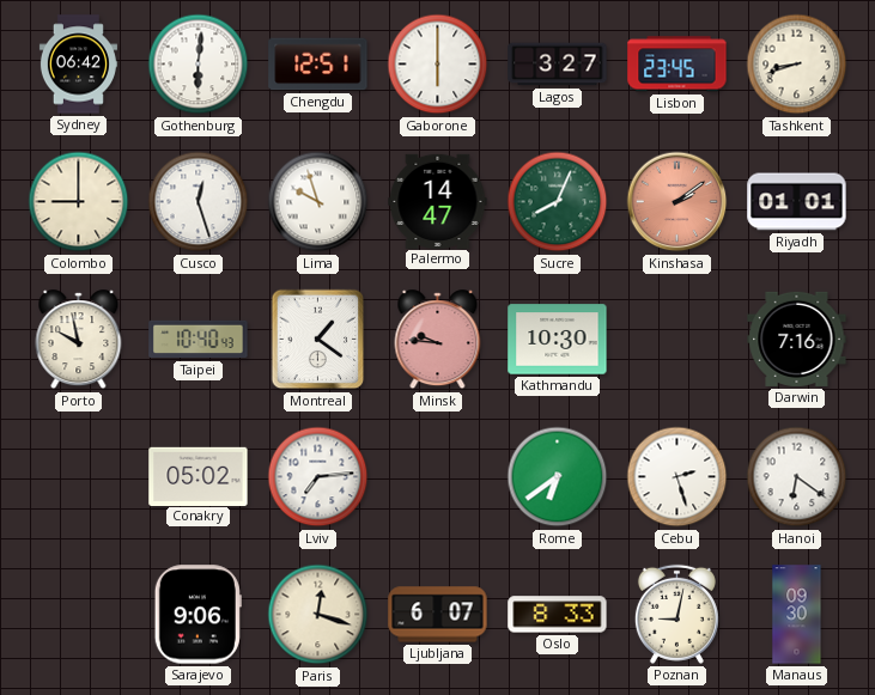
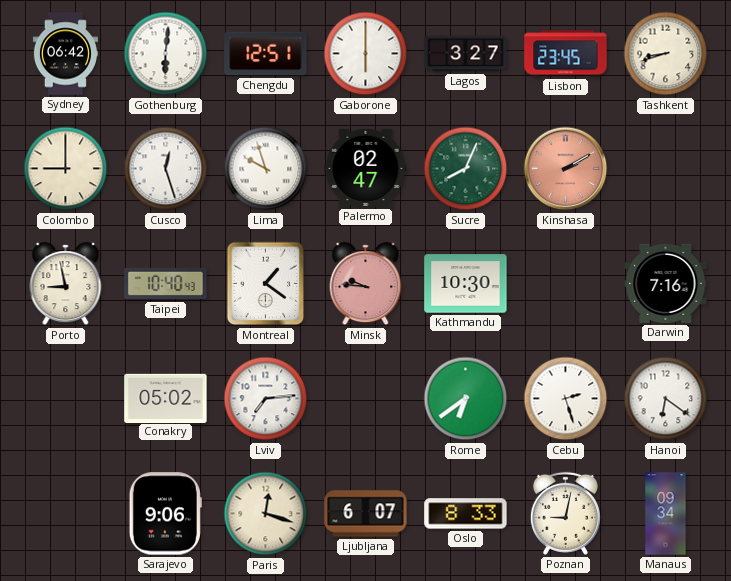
Palermo: 14:47 -> 02:47
Kinshasa: 2:09 -> 2:10
Riyadh: 01:01 -> none
Porto: 9:58 -> 8:58
Manaus: 09:30 -> 09:34
